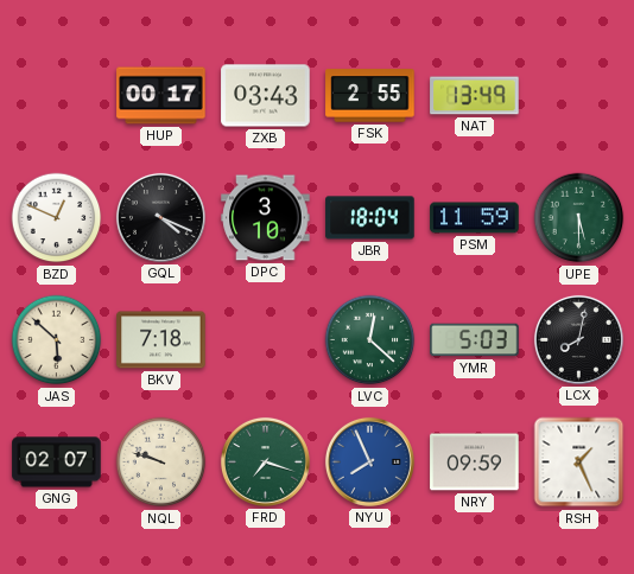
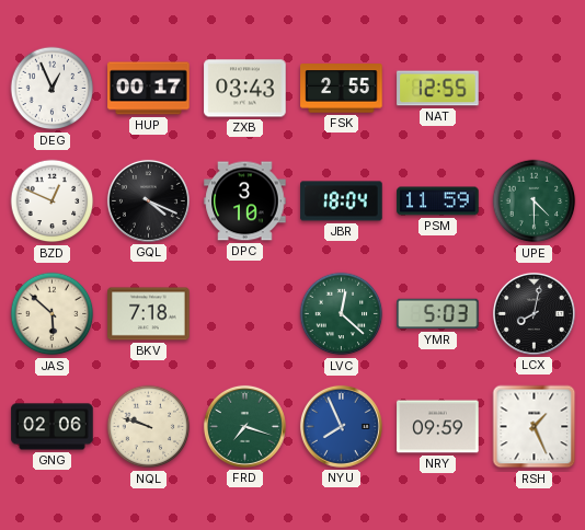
DEG: none -> 12:56
NAT: 13:49 -> 12:55
UPE: 5:30 -> 4:30
GNG: 02:07 -> 02:06
